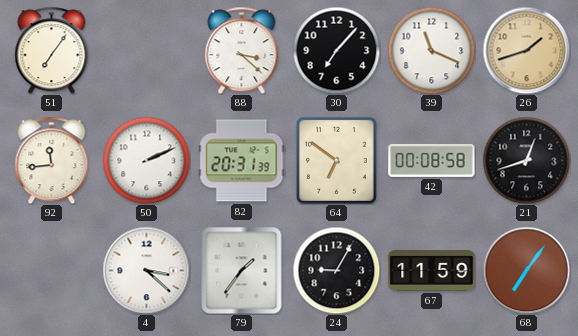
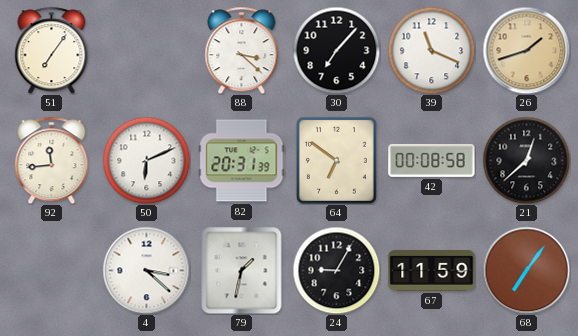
50: 2:11 -> 6:11
21: 12:42 -> 12:38
79: 1:36 -> 1:32
